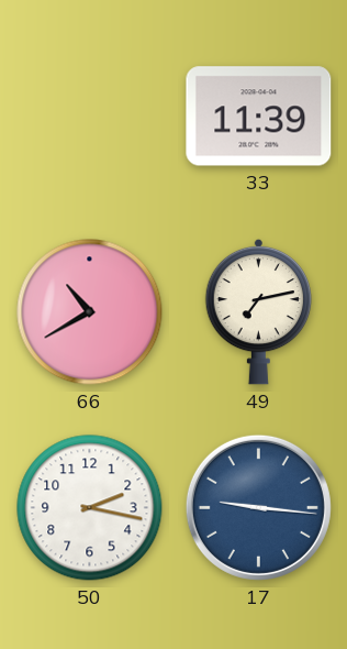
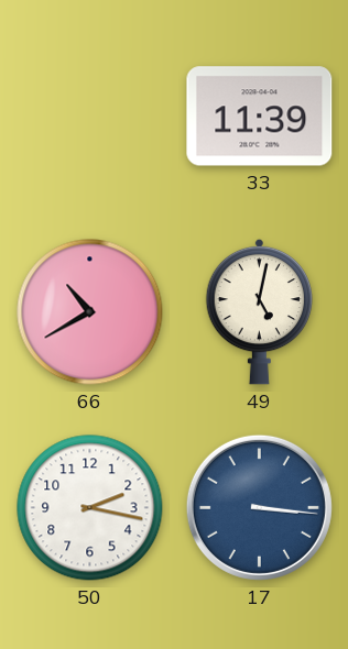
49: 7:13 -> 5:02
17: 9:16 -> 3:16
